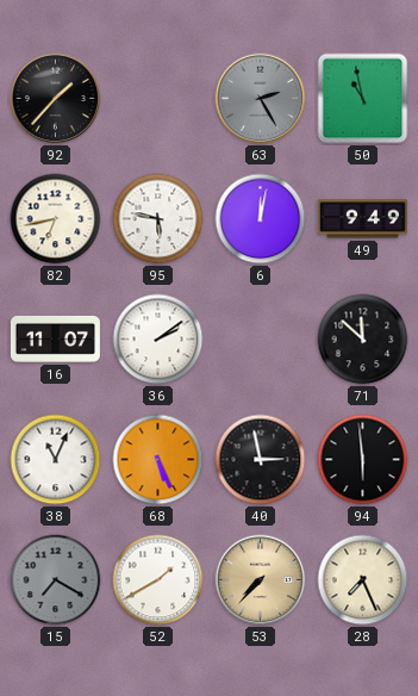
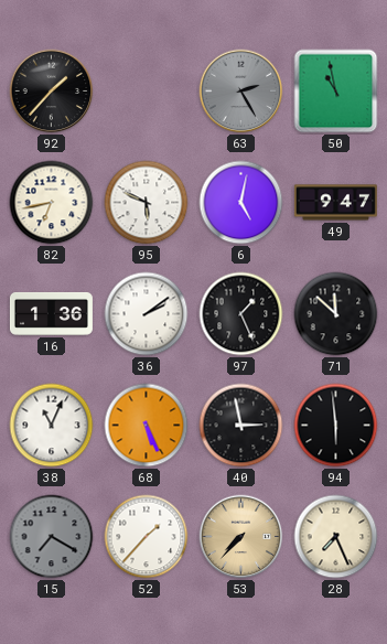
95: 5:47 -> 5:49
6: 12:02 -> 5:02
49: 9:49 -> 9:47
16: 11:07 -> 1:36
97: none -> 1:26
52: 1:40 -> 1:37
